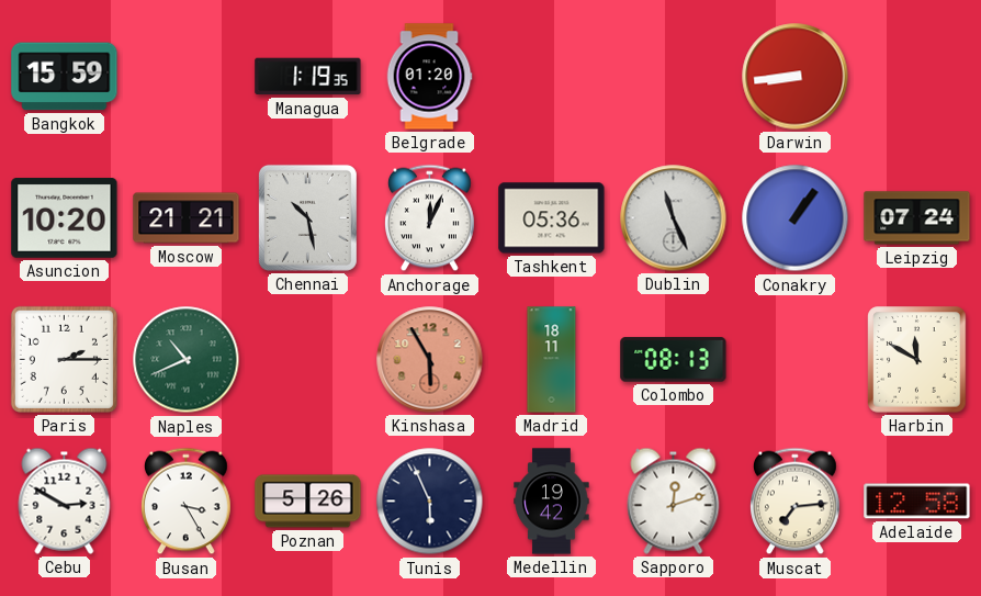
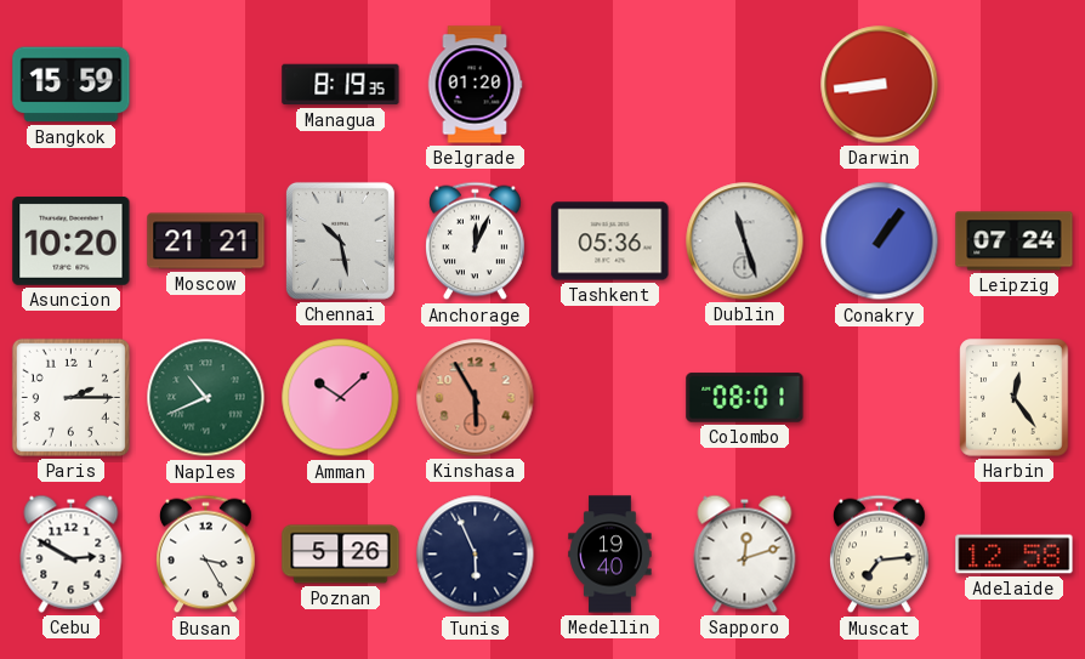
Managua: 1:19 -> 8:19
Dublin: 11:26 -> 11:27
Amman: none -> 10:08
Madrid: 18:11 -> none
Colombo: 08:13 -> 08:01
Harbin: 11:50 -> 12:24
Medellin: 19:42 -> 19:40
